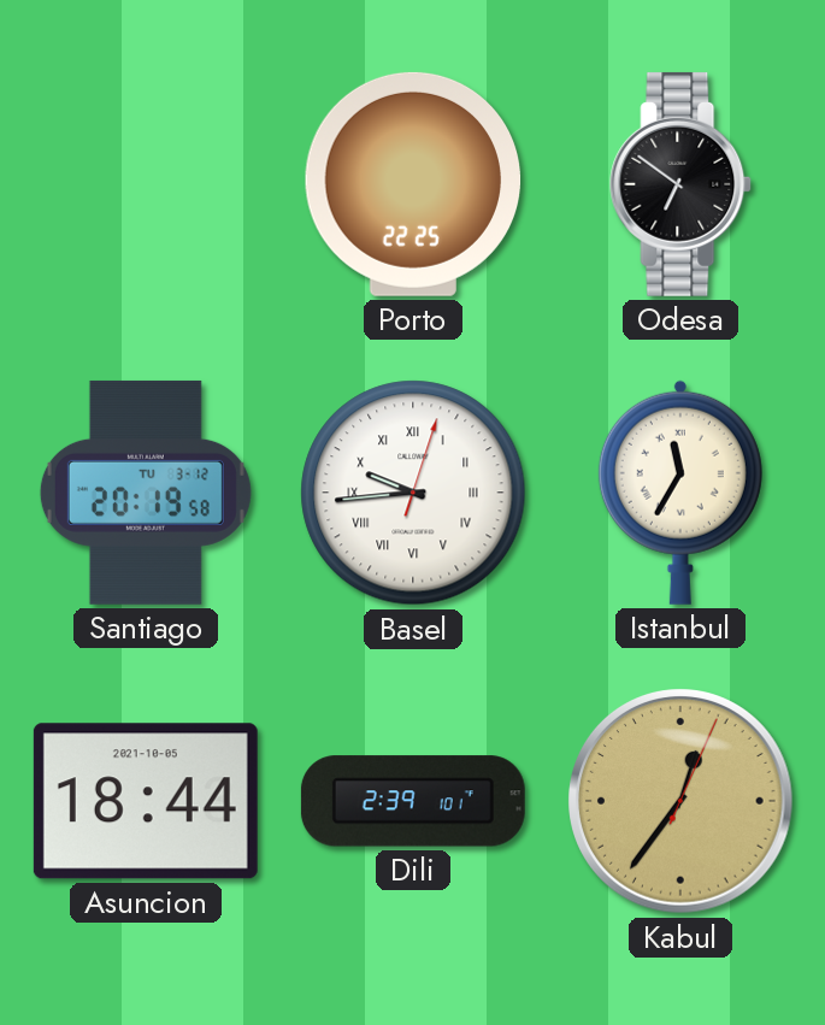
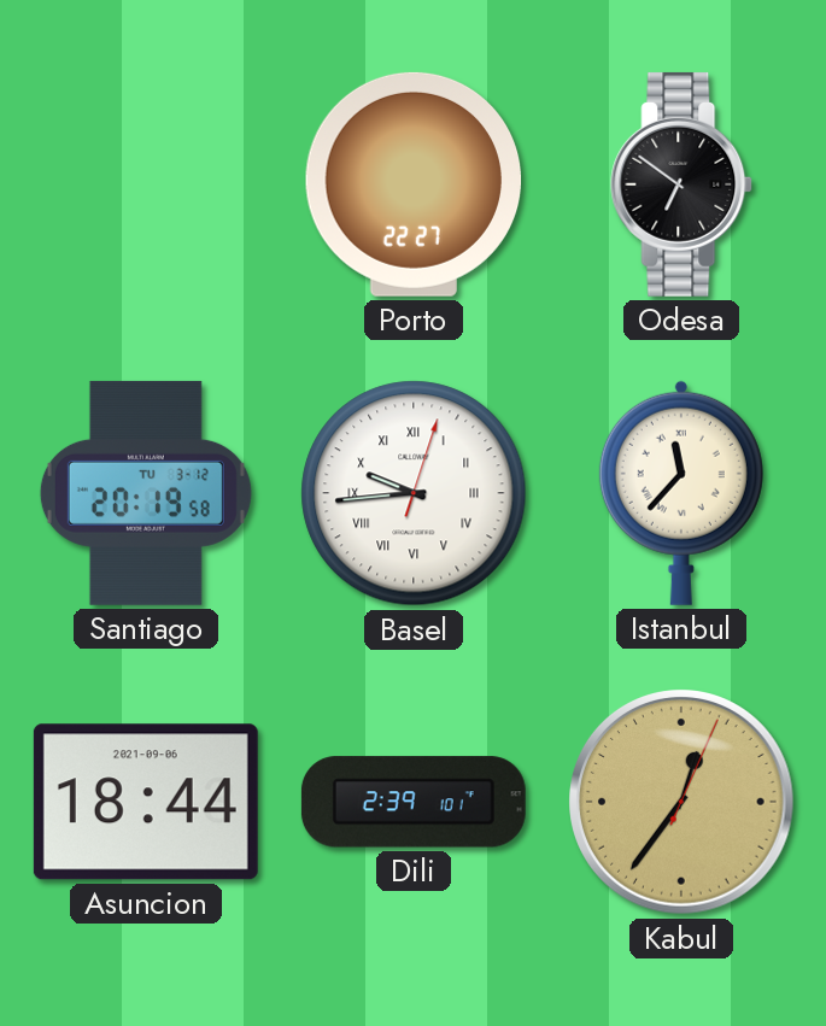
Porto: 22:25 -> 22:27
Istanbul: 11:35 -> 11:37
Asuncion date: 2021-10-05 -> 2021-09-06
